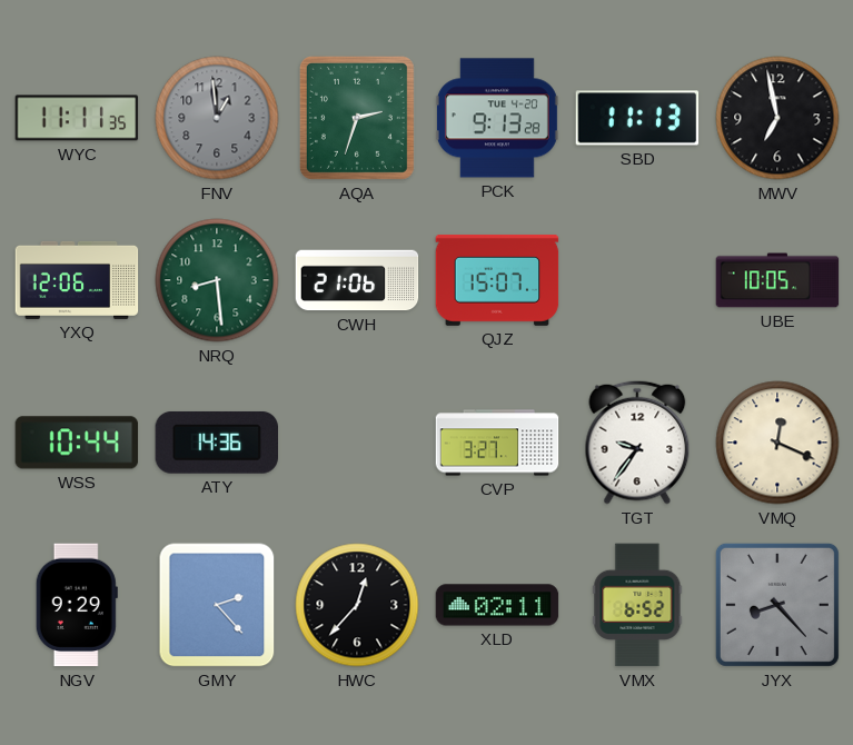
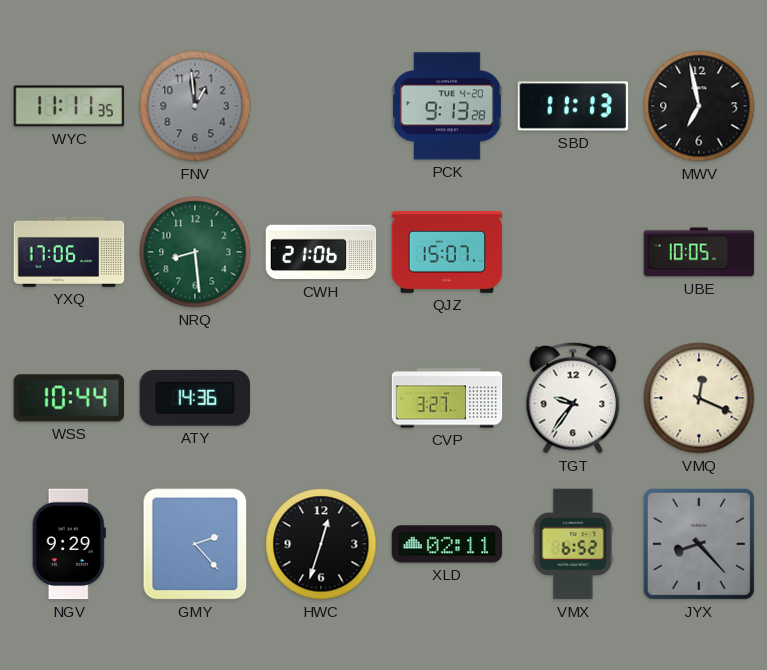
AQA: 2:33 -> none
YXQ: 12:06 -> 17:06
HWC: 12:37 -> 12:33
